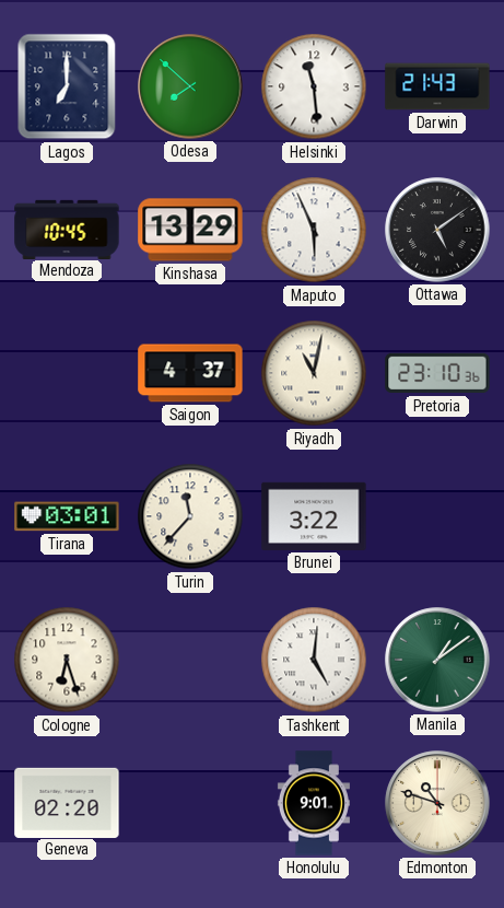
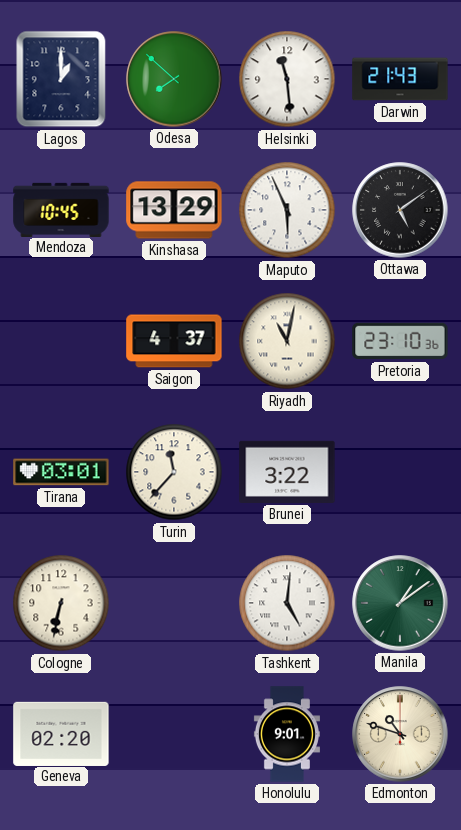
Lagos: 7:00 -> 1:00
Cologne: 6:27 -> 6:32
